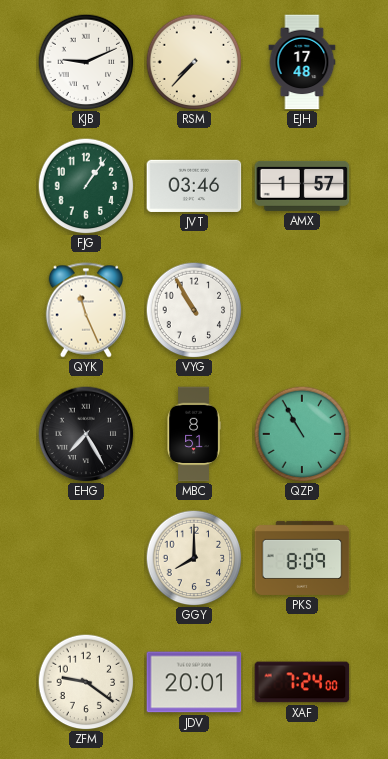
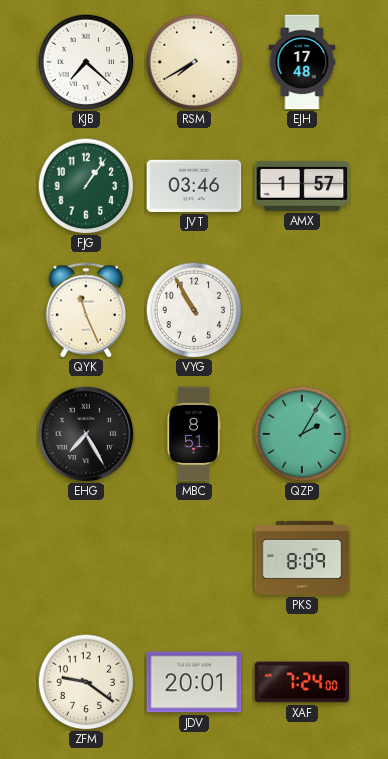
KJB: 9:11 -> 7:22
RSM: 7:37 -> 7:40
QZP: 10:55 -> 2:05
GGY: 8:00 -> none
